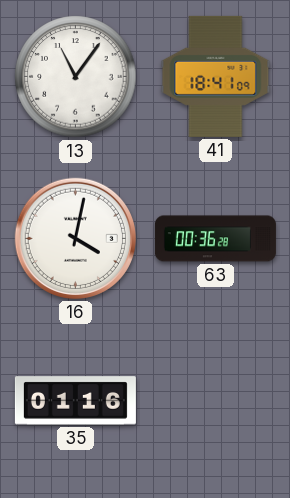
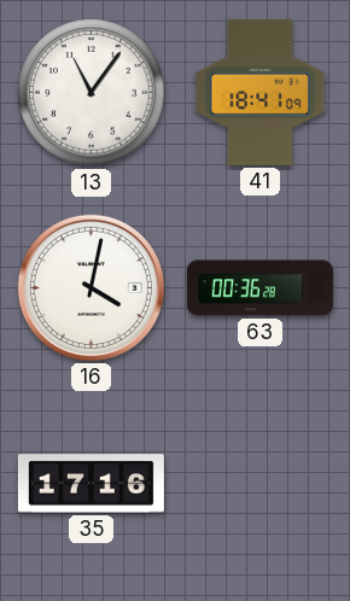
35: 01:16 -> 17:16
